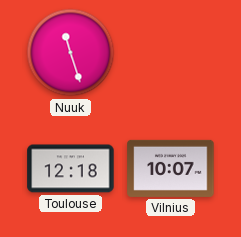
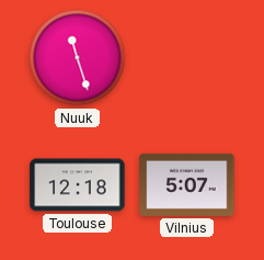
Vilnius: 10:07 -> 5:07
